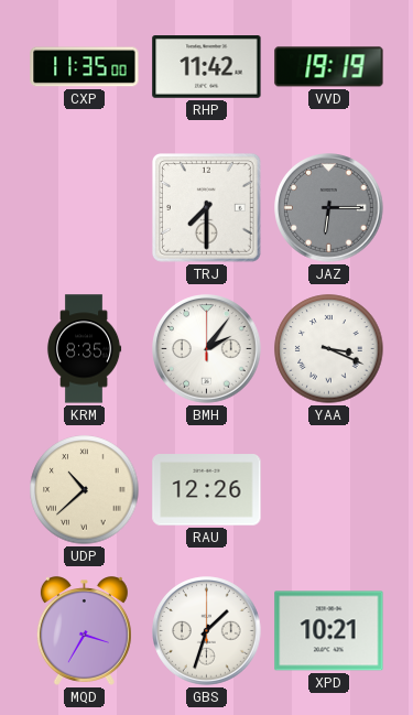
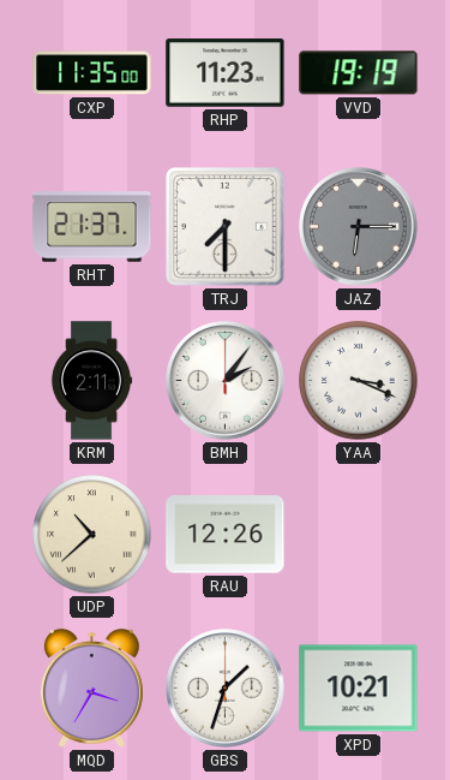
RHP: 11:42 -> 11:23
RHT: none -> 21:37
KRM: 8:35 -> 2:11
